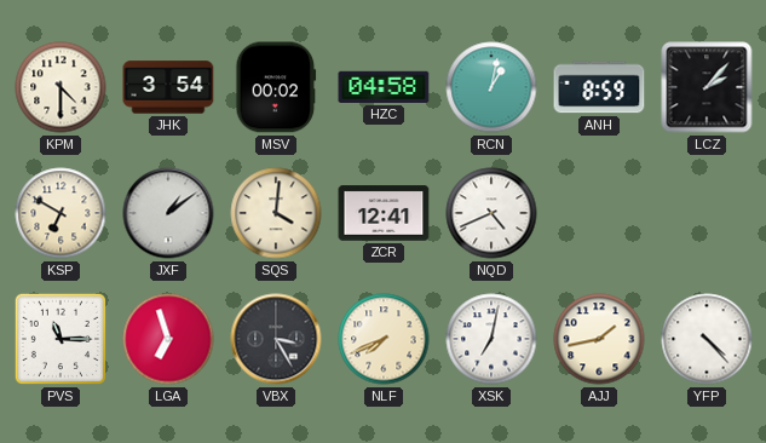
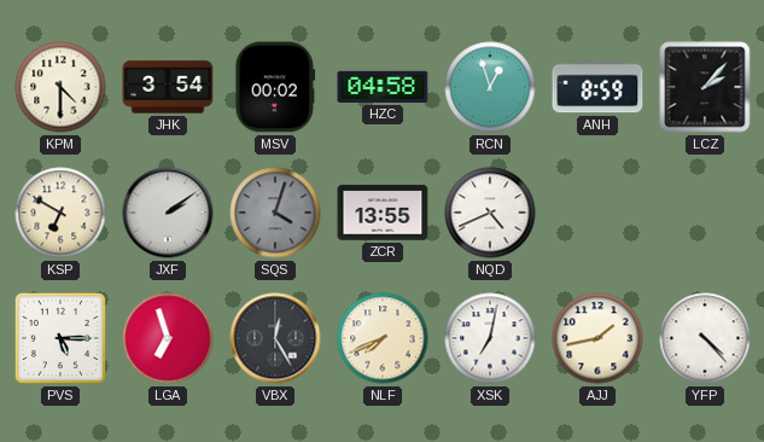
RCN: 1:02 -> 12:57
JXF: 1:09 -> 2:09
SQS: 4:01 -> 4:03
SQS dial: cream -> grey
ZCR: 12:41 -> 13:55
PVS: 11:15 -> 5:15
VBX: 3:25 -> 12:25
